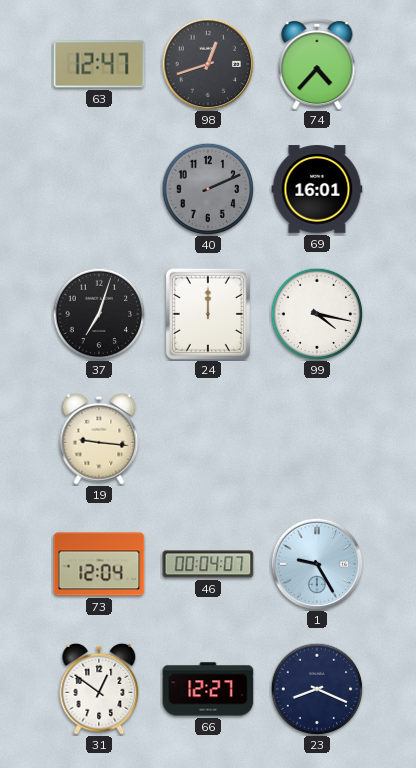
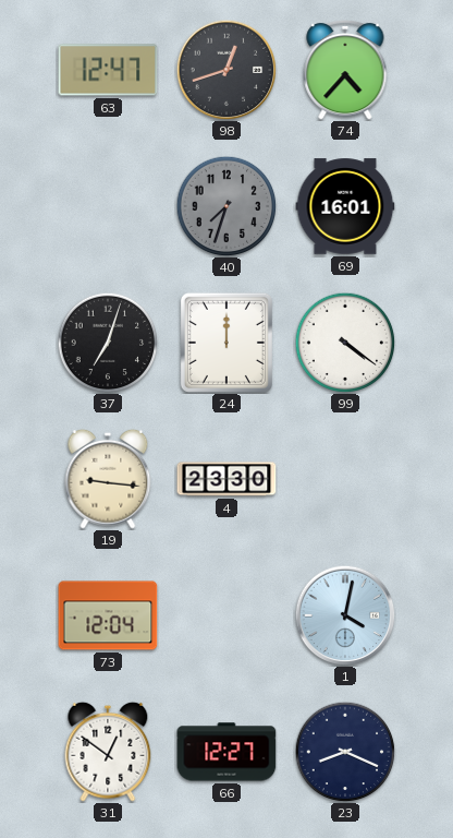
40: 2:11 -> 7:33
99: 4:17 -> 4:21
4: none -> 23:30
46: 00:04 -> none
1: 9:25 -> 4:02
